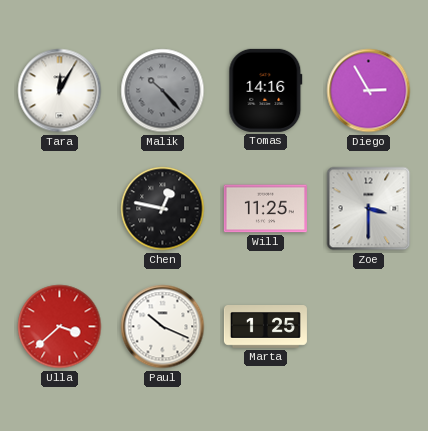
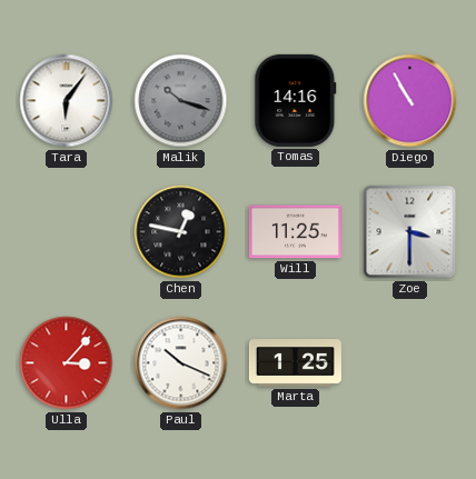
Tara: 12:05 -> 6:06
Malik: 10:23 -> 10:18
Diego: 2:55 -> 10:55
Ulla: 3:38 -> 3:07
